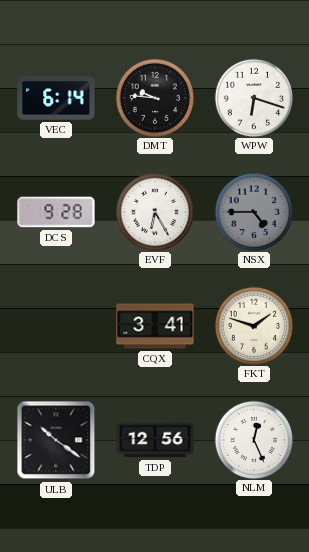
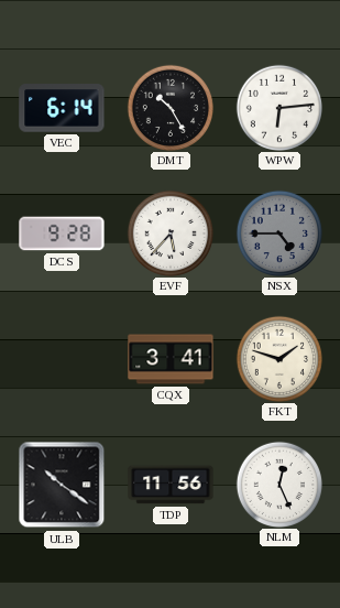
DMT: 9:46 -> 10:25
WPW: 6:18 -> 6:14
EVF: 6:25 -> 5:37
TDP: 12:56 -> 11:56
